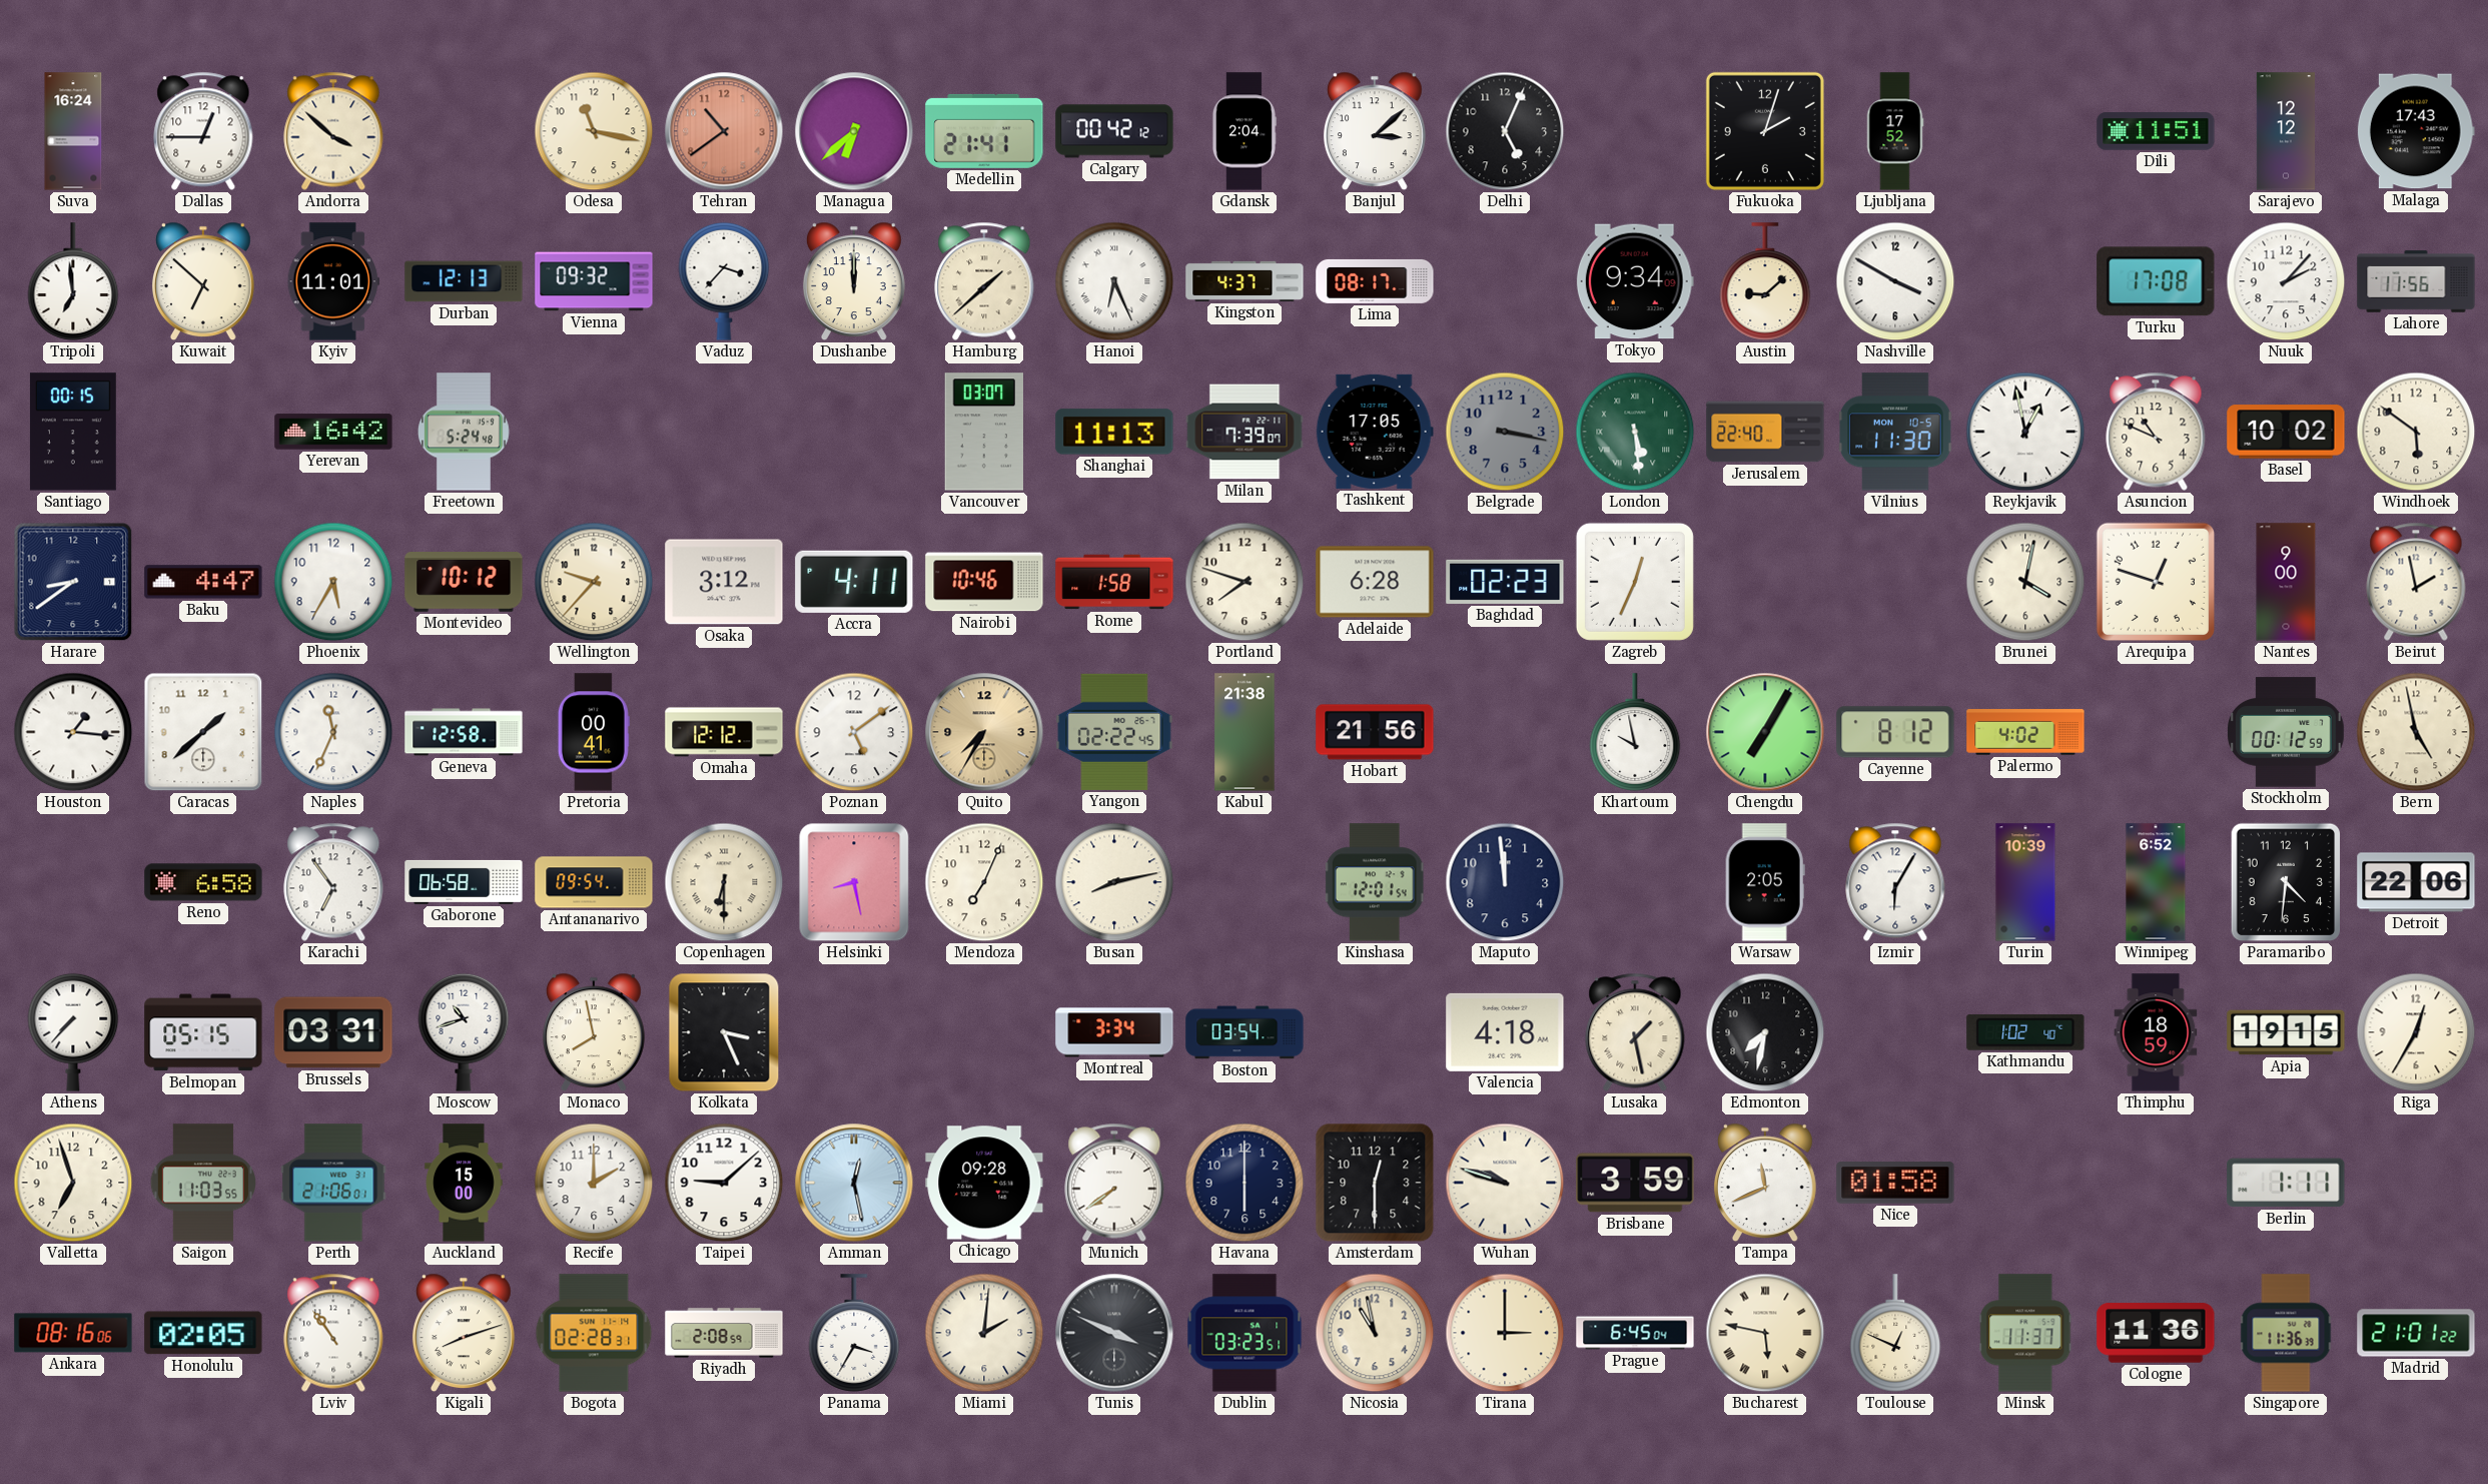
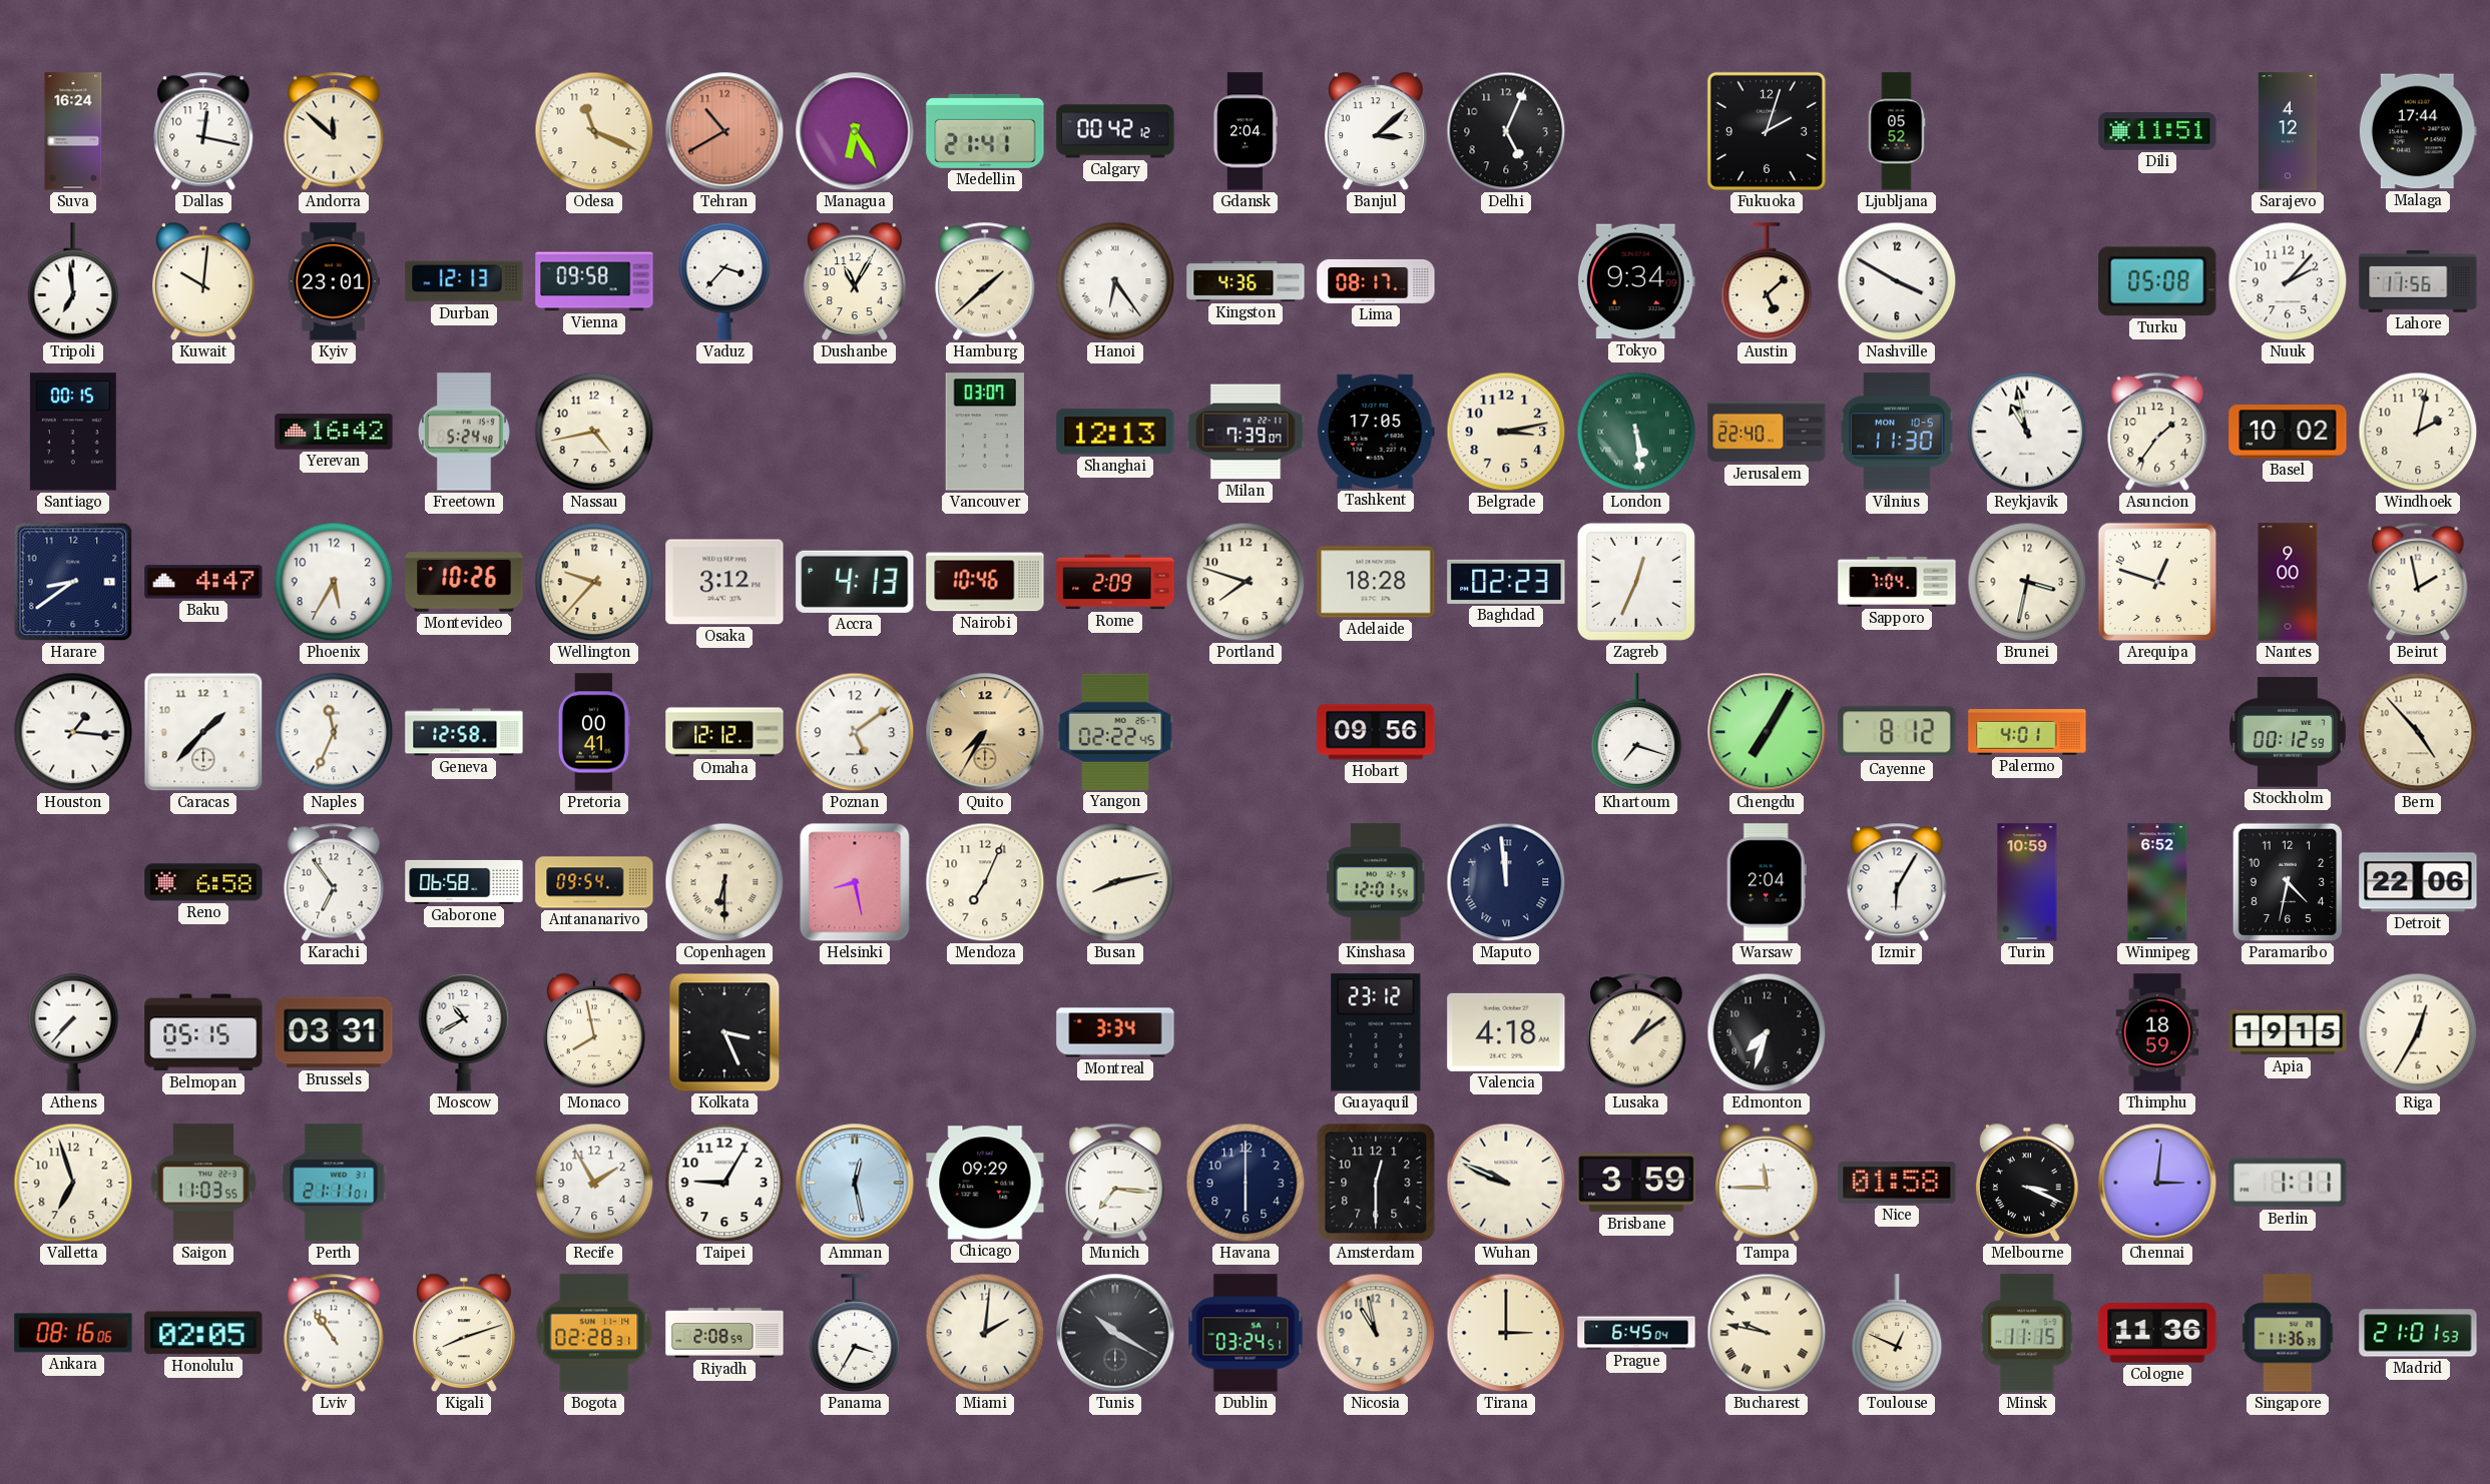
Dallas: 12:45 -> 12:17
Andorra: 3:52 -> 11:52
Odesa: 11:17 -> 11:19
Tehran: 10:39 -> 10:40
Managua: 6:38 -> 6:25
Ljubljana: 17:52 -> 05:52
Sarajevo: 12:12 -> 4:12
Malaga: 17:43 -> 17:44
Kuwait: 6:52 -> 10:01
Kyiv: 11:01 -> 23:01
Vienna: 09:32 -> 09:58
Dushanbe: 12:00 -> 11:05
Hanoi: 6:26 -> 6:24
Kingston: 4:37 -> 4:36
Austin: 9:08 -> 5:08
Turku: 17:08 -> 05:08
Nassau: none -> 4:43
Shanghai: 11:13 -> 12:13
Belgrade: 3:17 -> 3:13
Belgrade dial: grey -> cream
Reykjavik: 12:58 -> 10:58
Asuncion: 10:49 -> 1:36
Windhoek: 5:51 -> 2:02
Montevideo: 10:12 -> 10:26
Accra: 4:11 -> 4:13
Rome: 1:58 -> 2:09
Adelaide: 6:28 -> 18:28
Sapporo: none -> 7:04
Brunei: 4:02 -> 3:32
Caracas: 1:38 -> 1:37
Kabul: 21:38 -> none
Hobart: 21:56 -> 09:56
Khartoum: 9:58 -> 7:18
Palermo: 4:02 -> 4:01
Bern: 4:58 -> 4:53
Maputo numerals: Arabic -> Roman
Warsaw: 2:05 -> 2:04
Turin: 10:39 -> 10:59
Paramaribo: 4:31 -> 4:32
Moscow: 10:42 -> 10:40
Boston: 03:54 -> none
Guayaquil: none -> 23:12
Lusaka: 1:28 -> 1:09
Edmonton: 7:32 -> 7:33
Kathmandu: 1:02 -> none
Perth: 21:06 -> 21:11
Auckland: 15:00 -> none
Recife: 2:00 -> 1:55
Taipei: 9:08 -> 9:05
Chicago: 09:28 -> 09:29
Munich: 7:39 -> 7:16
Wuhan: 9:48 -> 9:49
Tampa: 11:41 -> 11:45
Melbourne: none -> 3:19
Chennai: none -> 3:01
Tunis: 3:49 -> 10:20
Dublin: 03:23 -> 03:24
Bucharest: 5:47 -> 9:47
Minsk: 11:37 -> 11:15
Madrid: 21:01:22 -> 21:01:53
